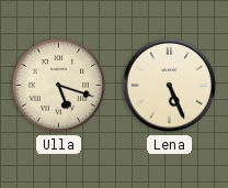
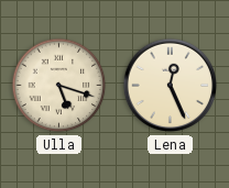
Lena: 5:26 -> 12:26
